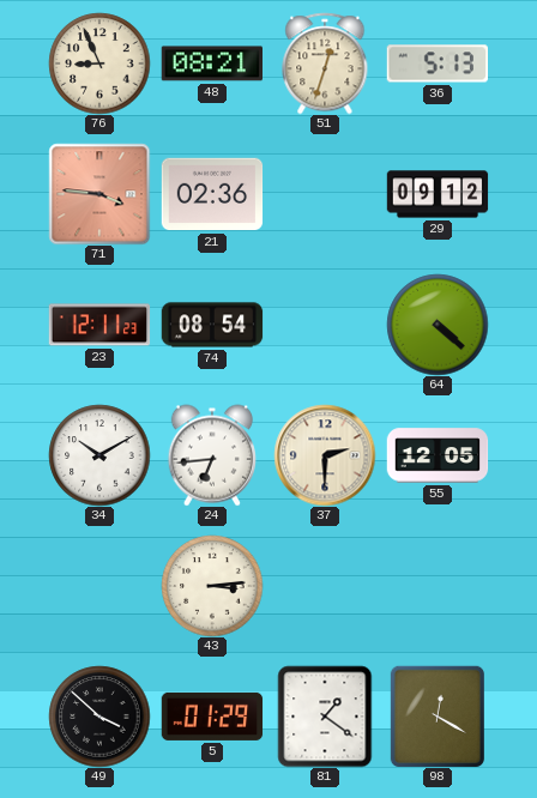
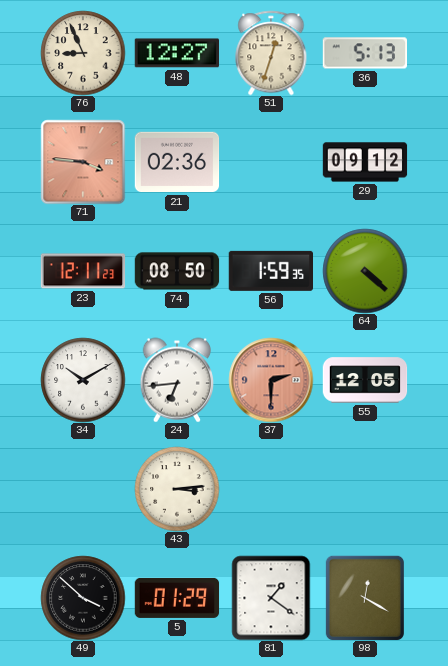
48: 08:21 -> 12:27
74: 08:54 -> 08:50
56: none -> 1:59
37 dial: cream -> salmon
